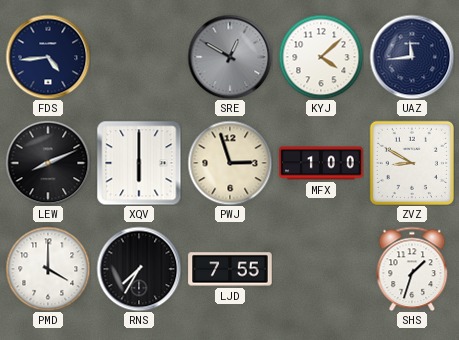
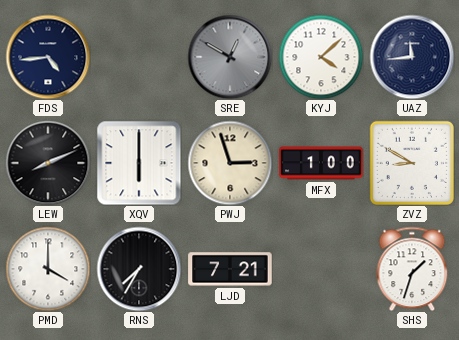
LJD: 7:55 -> 7:21
